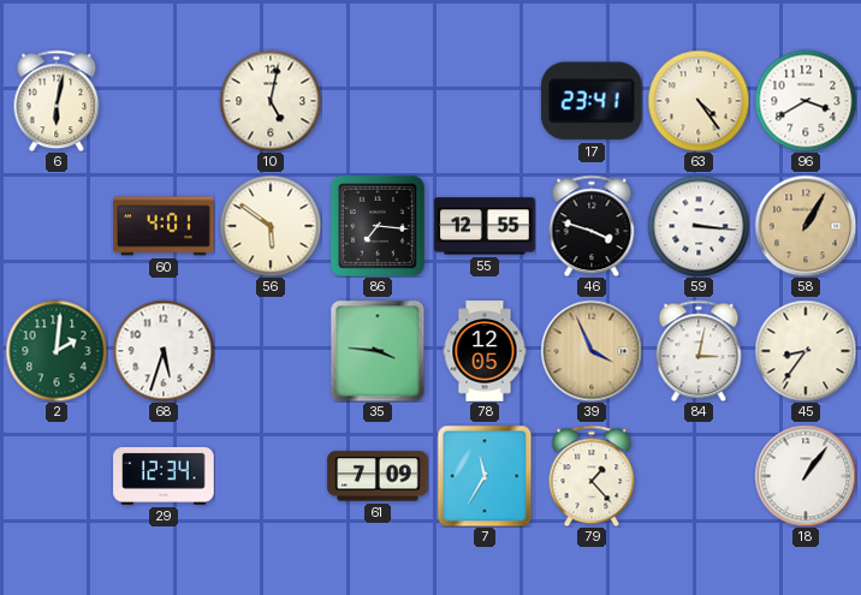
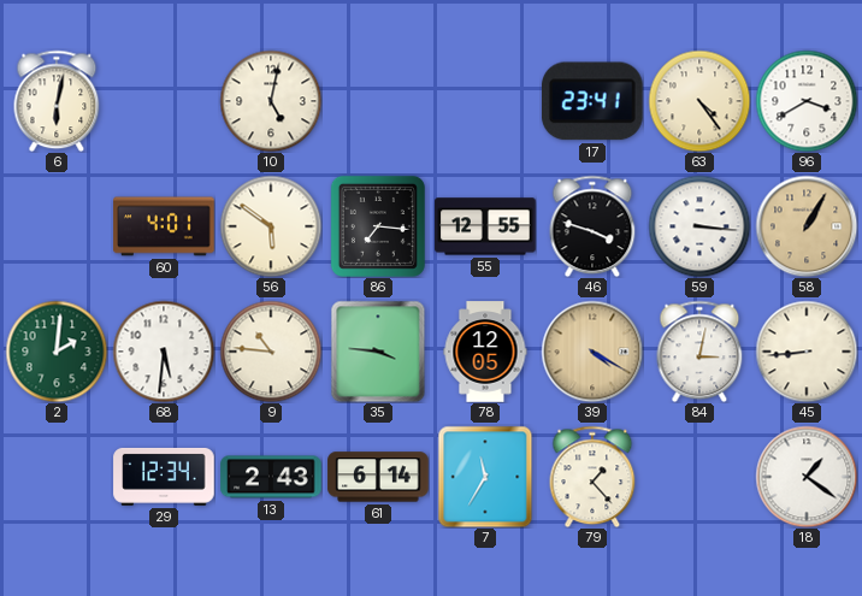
68: 5:33 -> 5:31
9: none -> 10:46
39: 3:56 -> 4:20
45: 8:36 -> 8:44
13: none -> 2:43
61: 7:09 -> 6:14
18: 1:06 -> 1:21
